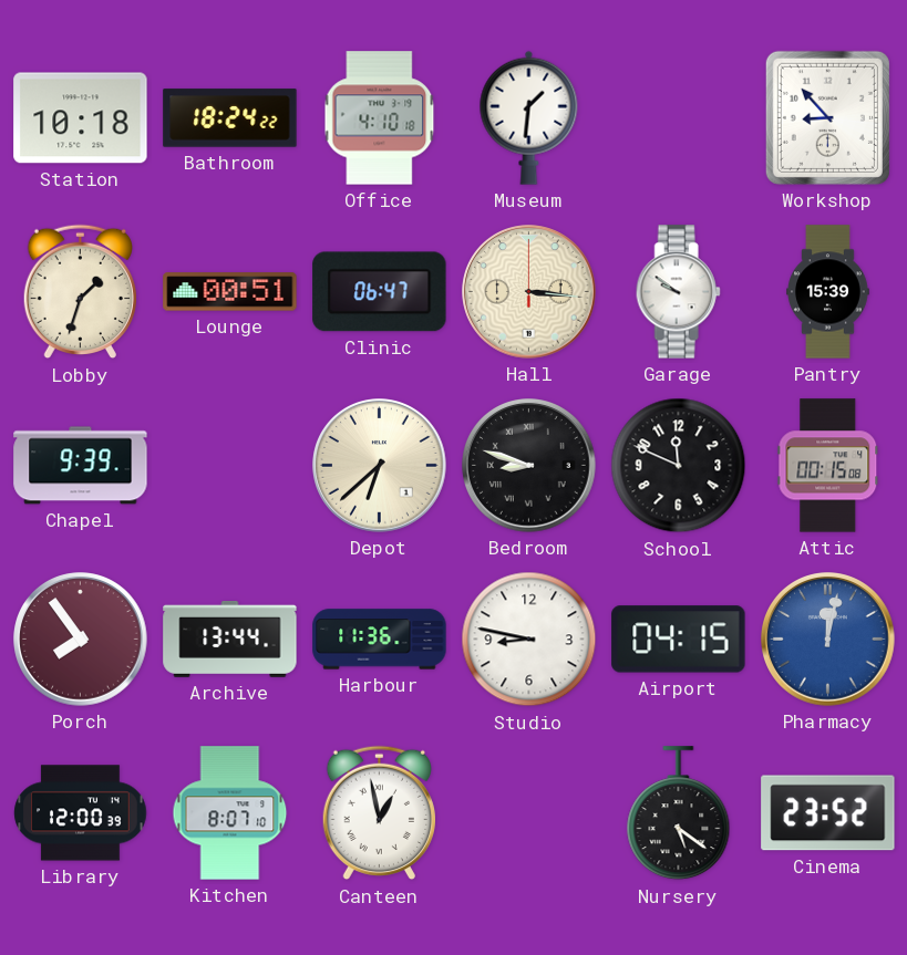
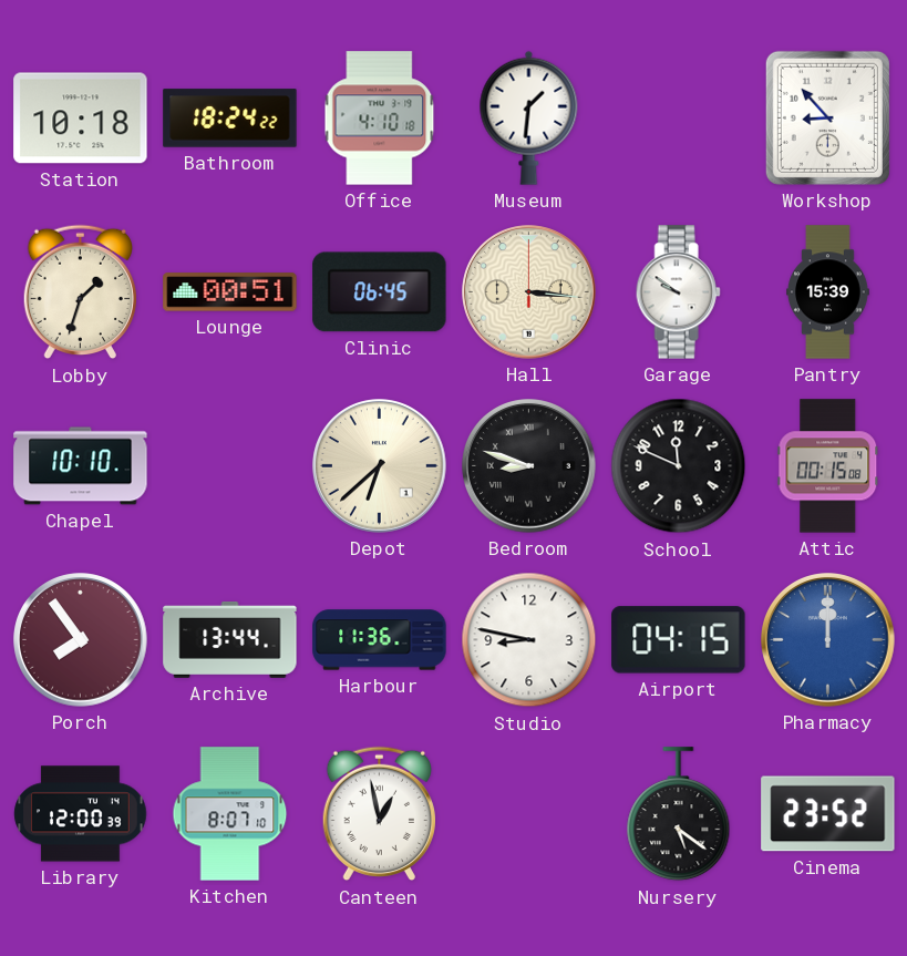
Clinic: 06:47 -> 06:45
Chapel: 9:39 -> 10:10
Pharmacy: 12:02 -> 12:00
